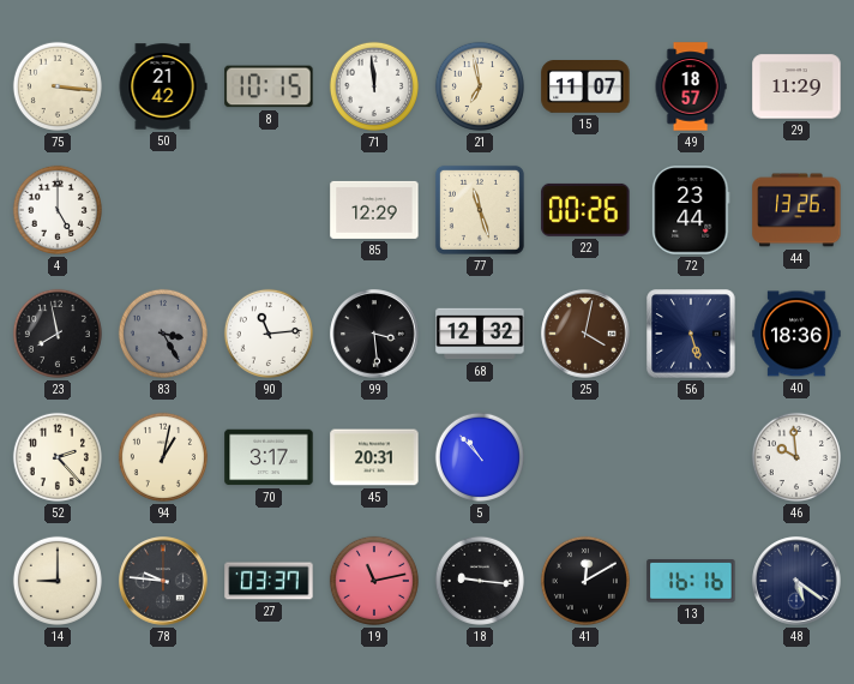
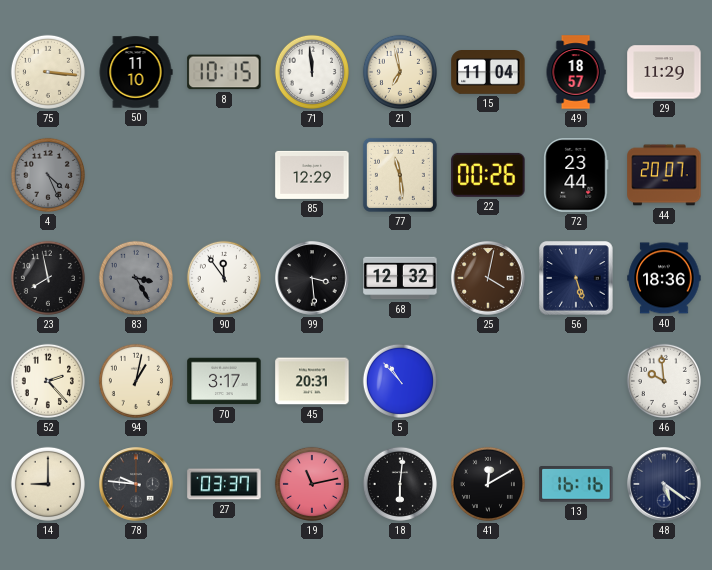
50: 21:42 -> 11:10
15: 11:07 -> 11:04
4: 5:00 -> 4:26
4 dial: white -> grey
77: 11:27 -> 11:29
44: 13:26 -> 20:07
90: 11:14 -> 11:54
18: 9:16 -> 6:01
